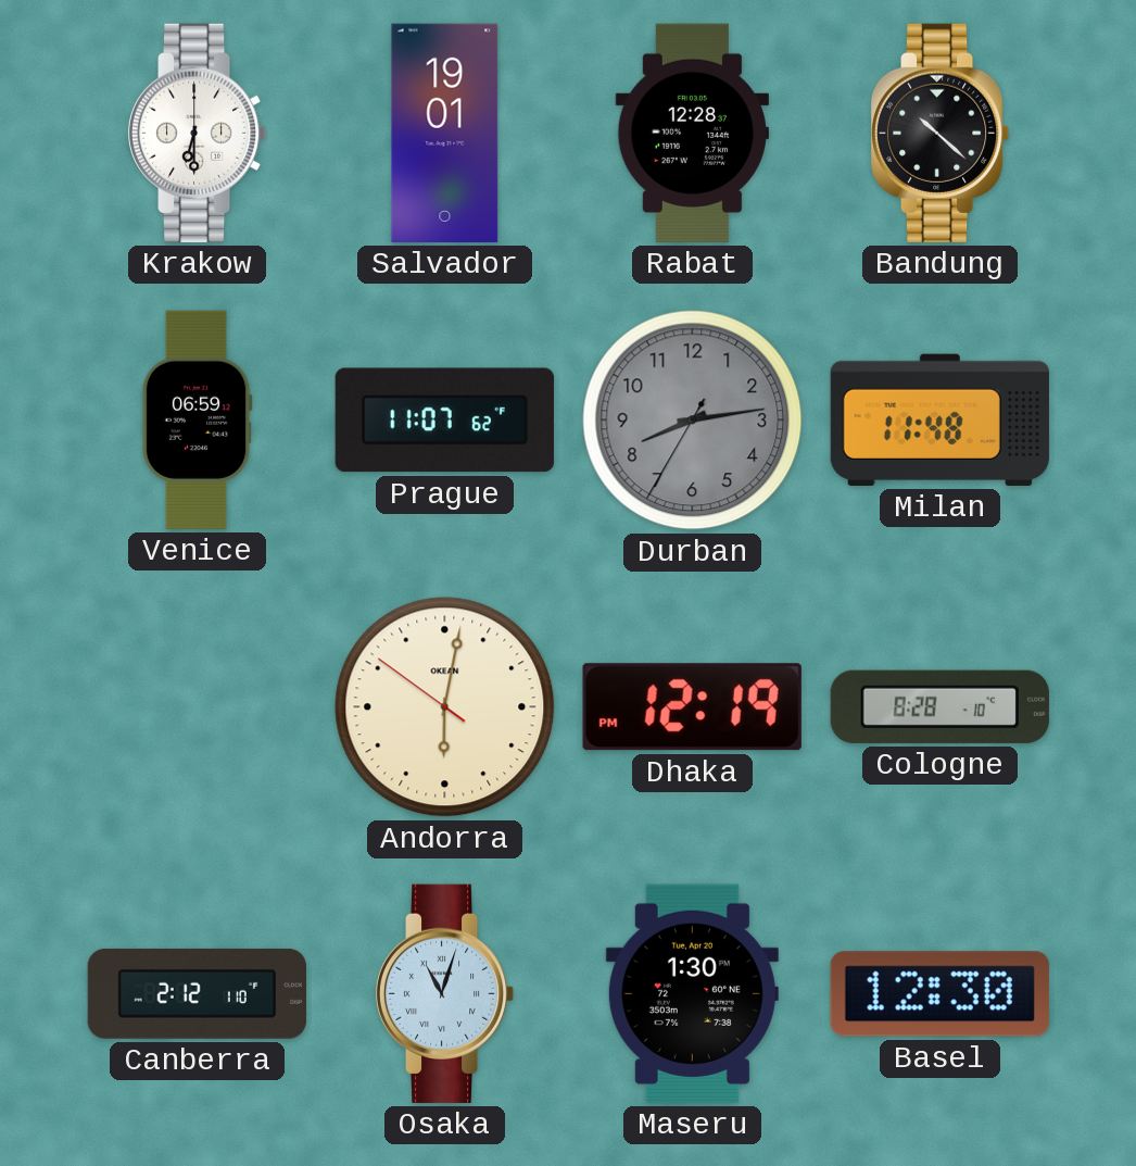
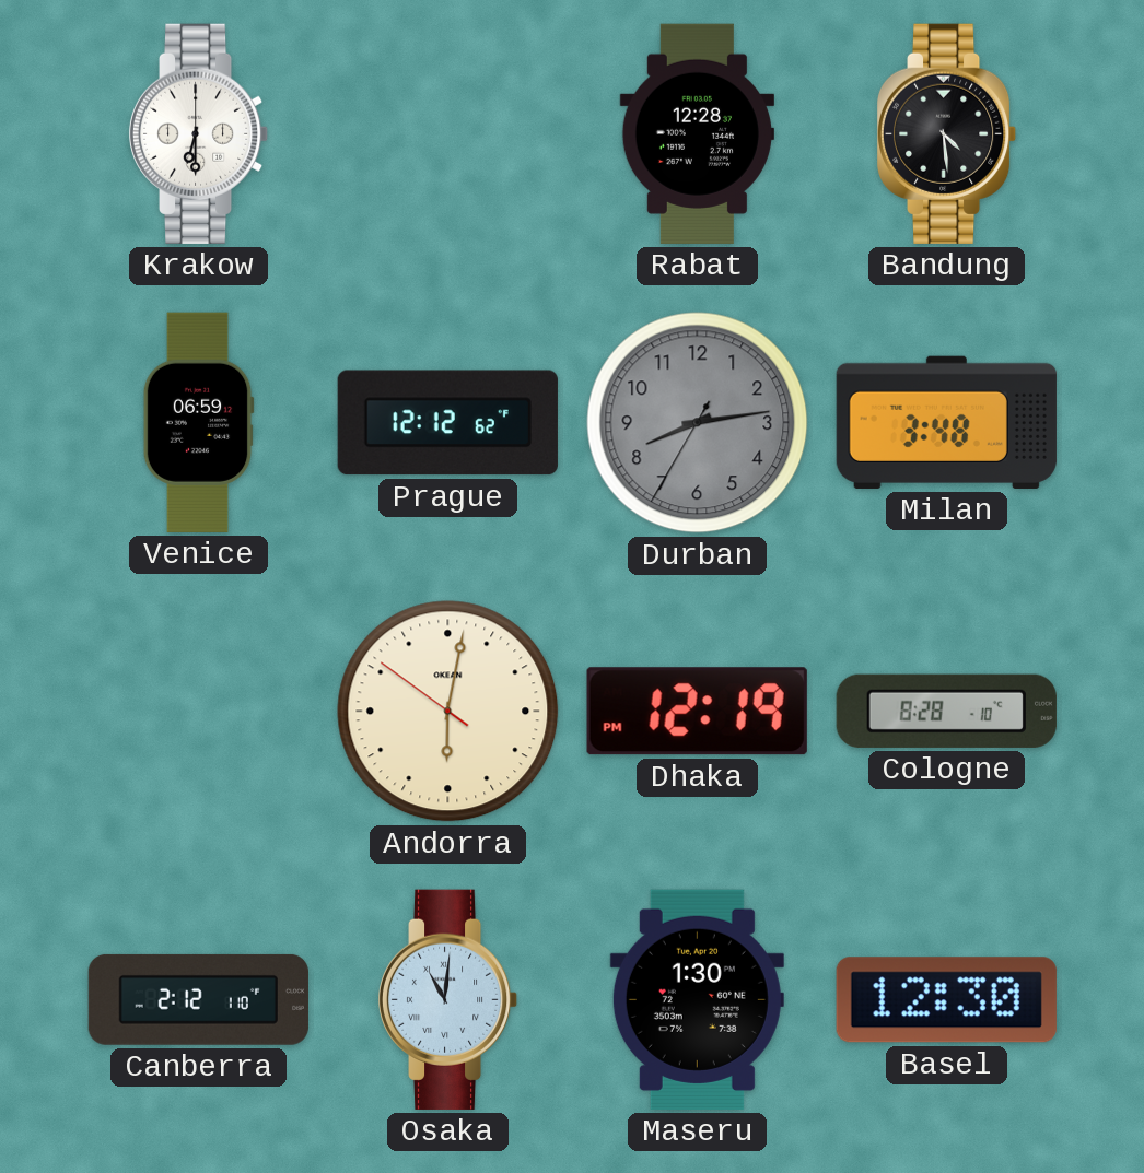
Salvador: 19:01 -> none
Bandung: 10:22 -> 4:29
Prague: 11:07 -> 12:12
Milan: 11:48 -> 3:48
Osaka: 11:03 -> 11:01
